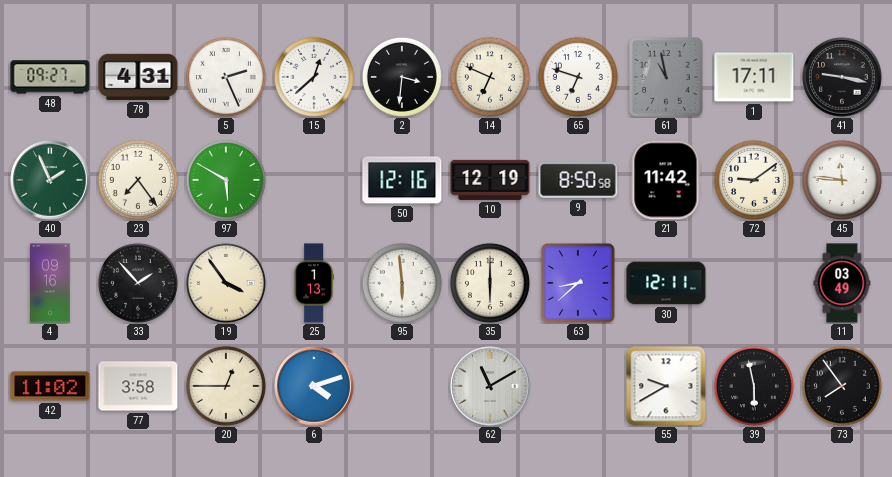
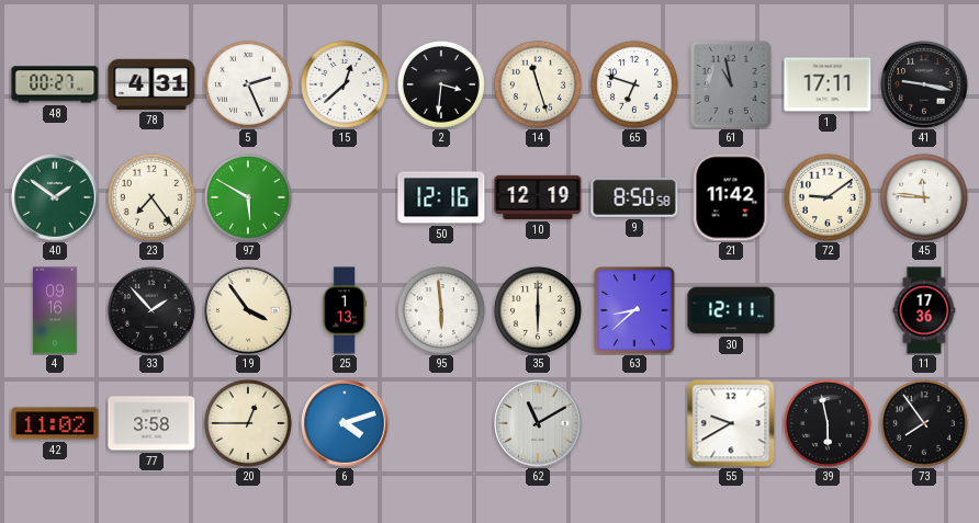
48: 09:27 -> 00:27
14: 6:49 -> 11:27
40: 1:56 -> 1:51
11: 03:49 -> 17:36
